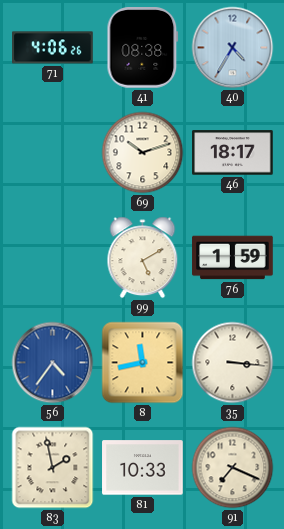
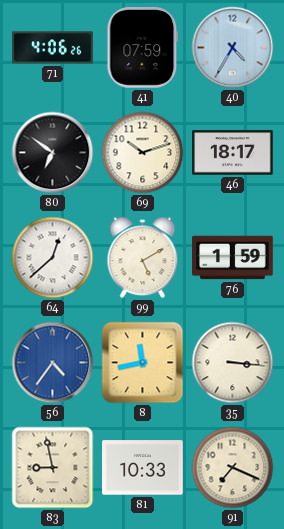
41: 08:38 -> 07:59
80: none -> 6:51
64: none -> 12:38
83: 1:58 -> 8:58
